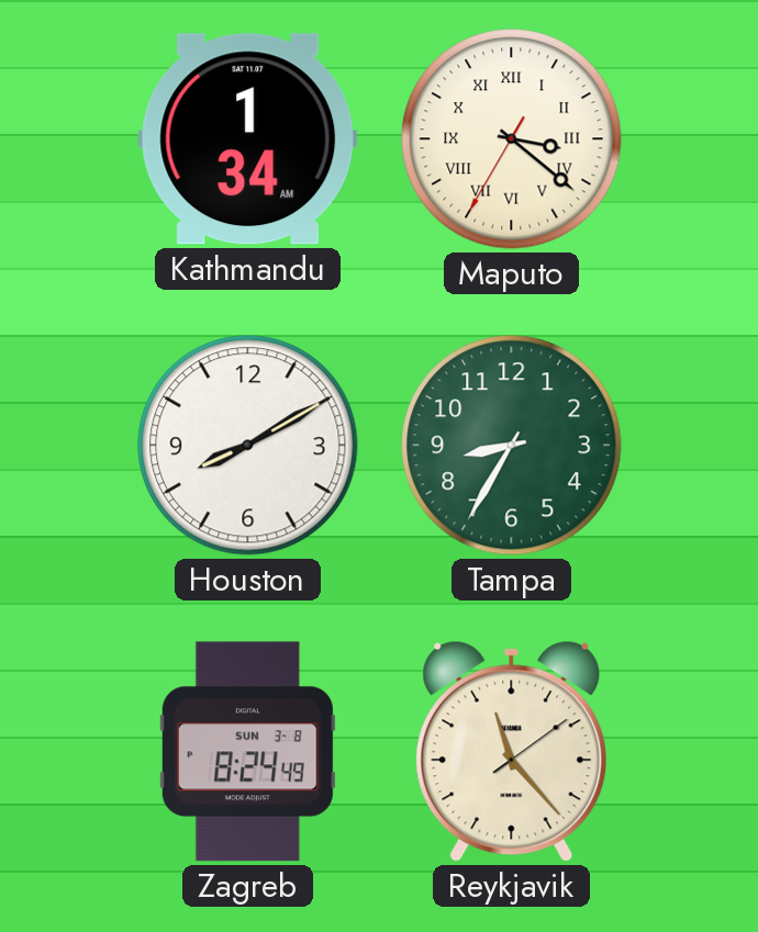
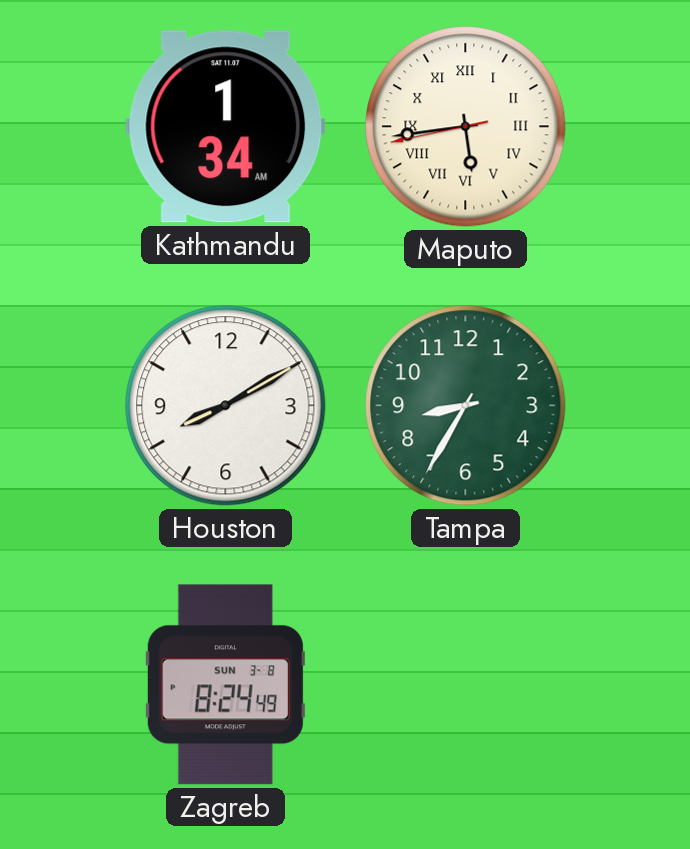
Maputo: 3:21 -> 5:43
Reykjavik: 11:23 -> none
